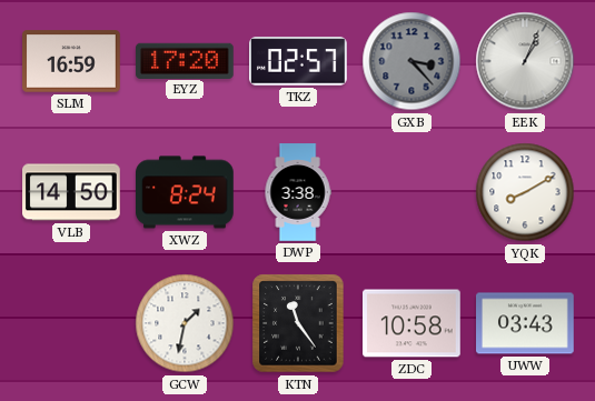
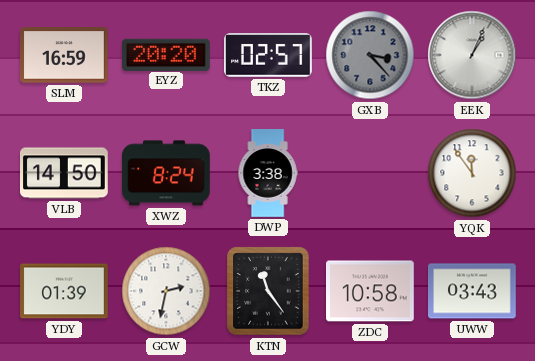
EYZ: 17:20 -> 20:20
YQK: 8:10 -> 11:54
YDY: none -> 01:39
GCW: 1:32 -> 2:32
